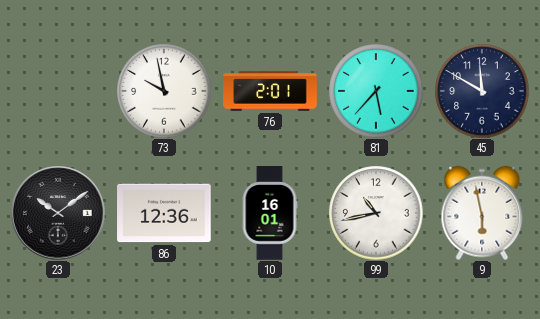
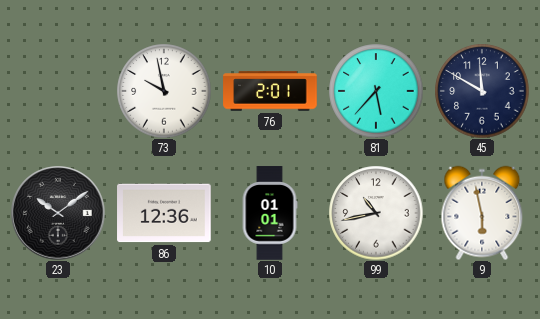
10: 16:01 -> 01:01
